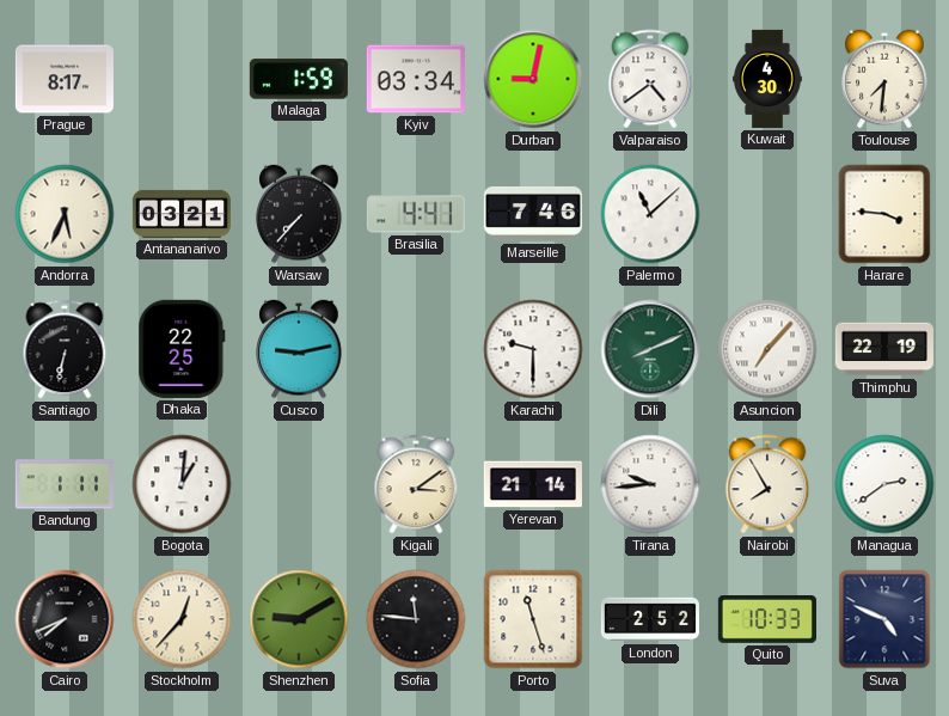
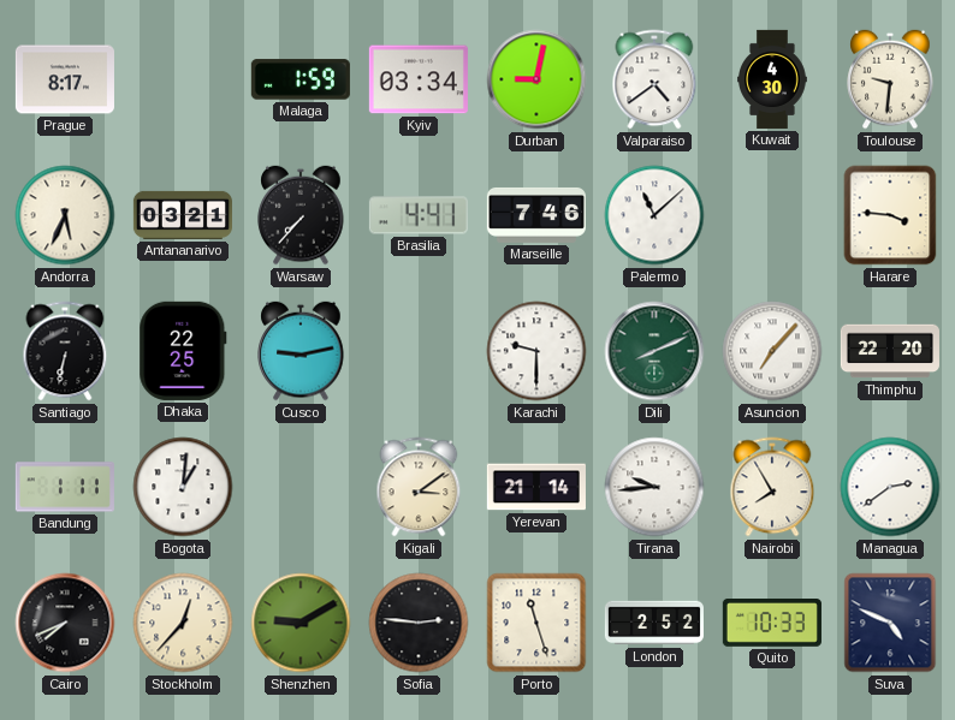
Toulouse: 7:31 -> 9:31
Thimphu: 22:19 -> 22:20
Sofia: 11:46 -> 2:46
